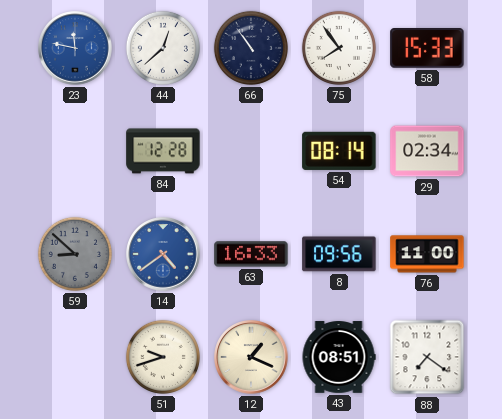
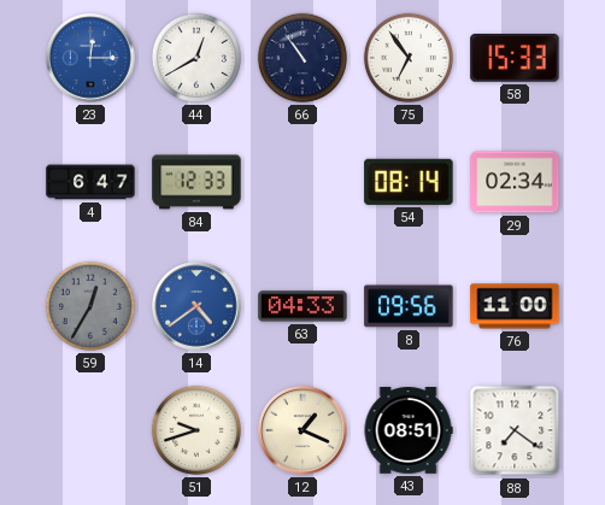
23: 11:47 -> 12:15
44: 12:38 -> 12:40
75: 7:54 -> 6:54
4: none -> 6:47
84: 12:28 -> 12:33
59: 8:52 -> 12:35
63: 16:33 -> 04:33
